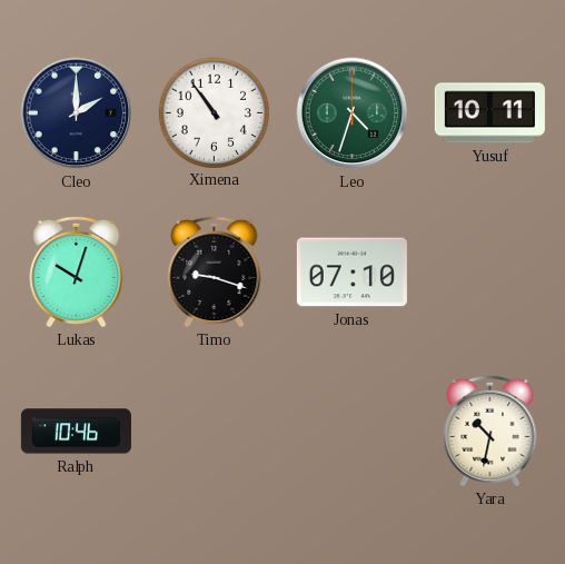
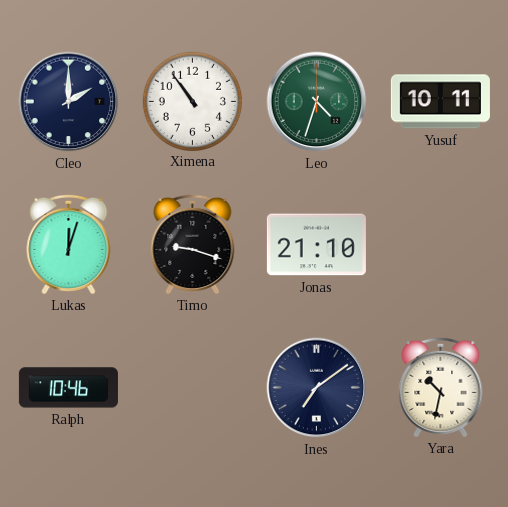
Lukas: 10:03 -> 12:03
Jonas: 07:10 -> 21:10
Ines: none -> 7:09
